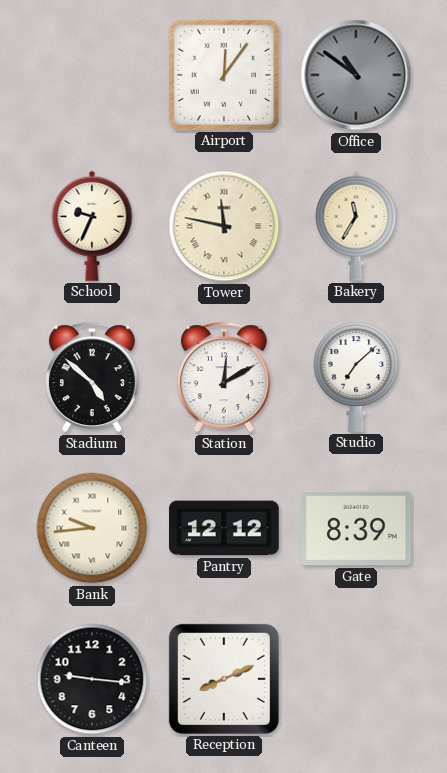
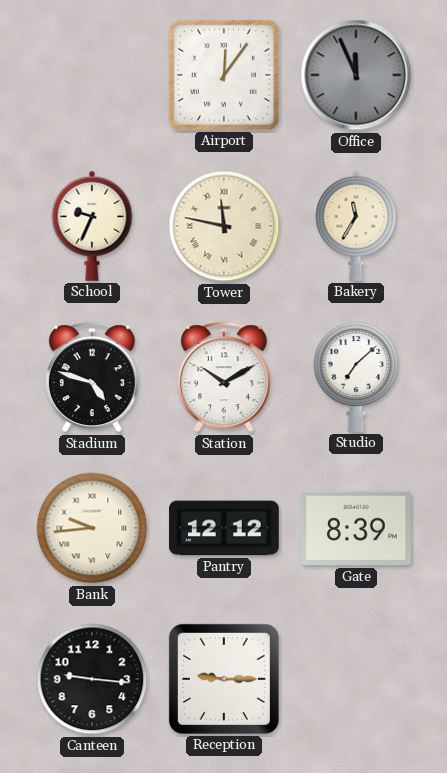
Office: 10:51 -> 11:56
Stadium: 4:52 -> 4:48
Station: 12:10 -> 10:10
Reception: 8:11 -> 9:15
